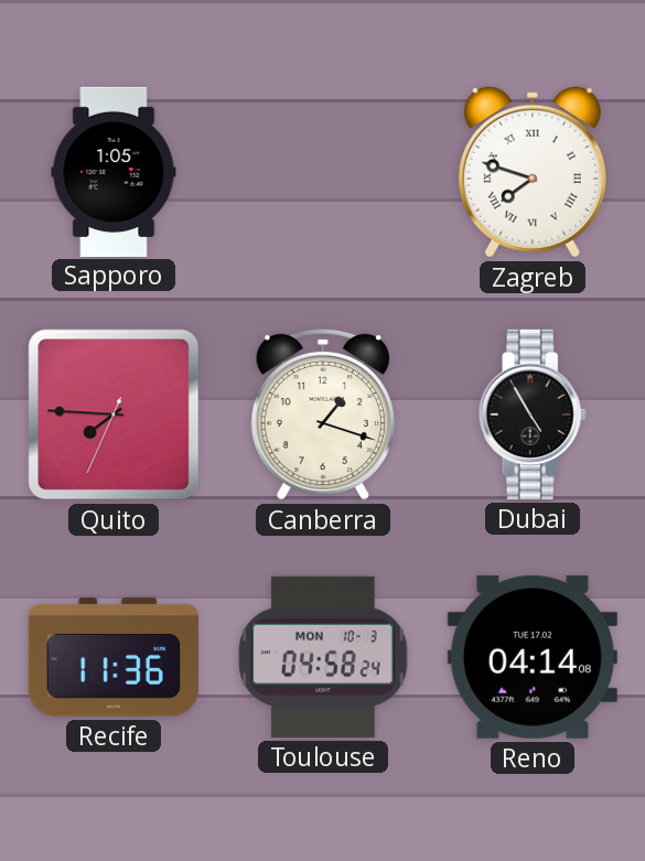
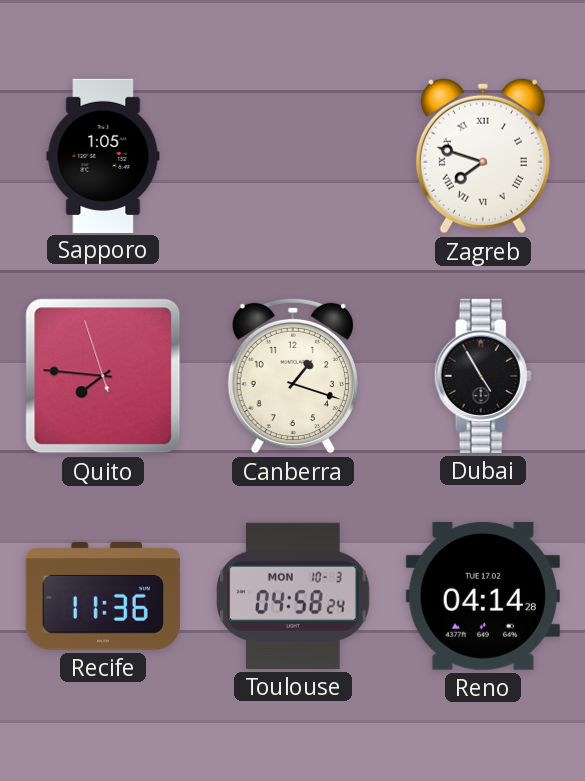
Quito: 7:45:34 -> 7:45:57
Reno: 04:14:08 -> 04:14:28
